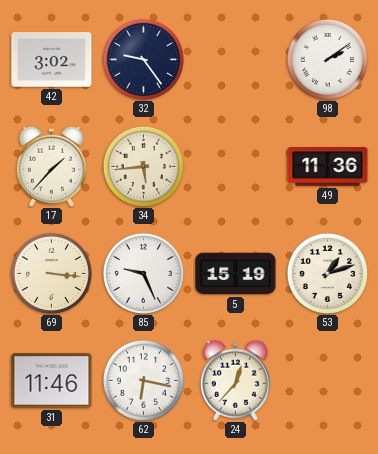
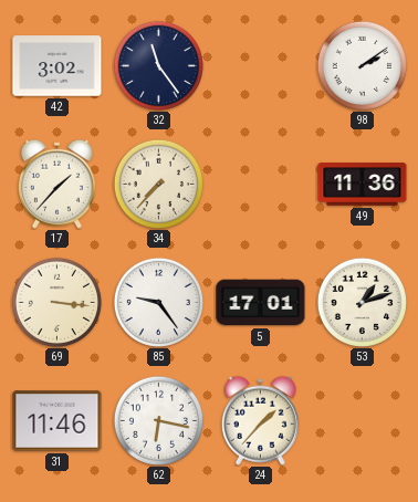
32: 9:24 -> 11:24
34: 5:44 -> 7:37
85: 9:26 -> 9:24
5: 15:19 -> 17:01
24: 12:37 -> 1:37
